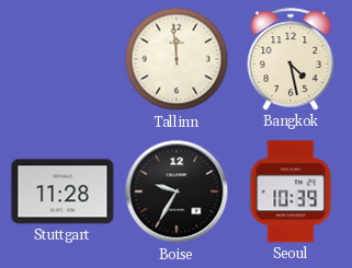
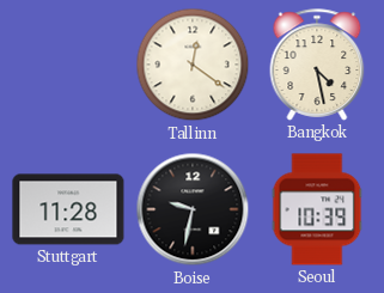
Tallinn: 11:59 -> 12:21
Boise: 9:35 -> 9:32
